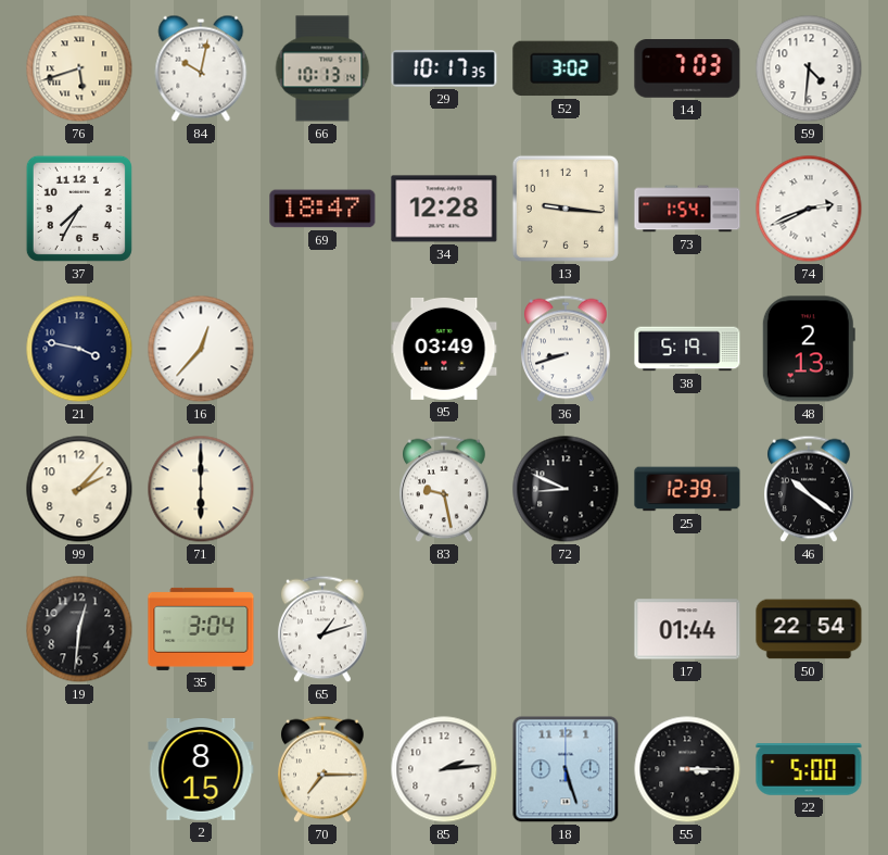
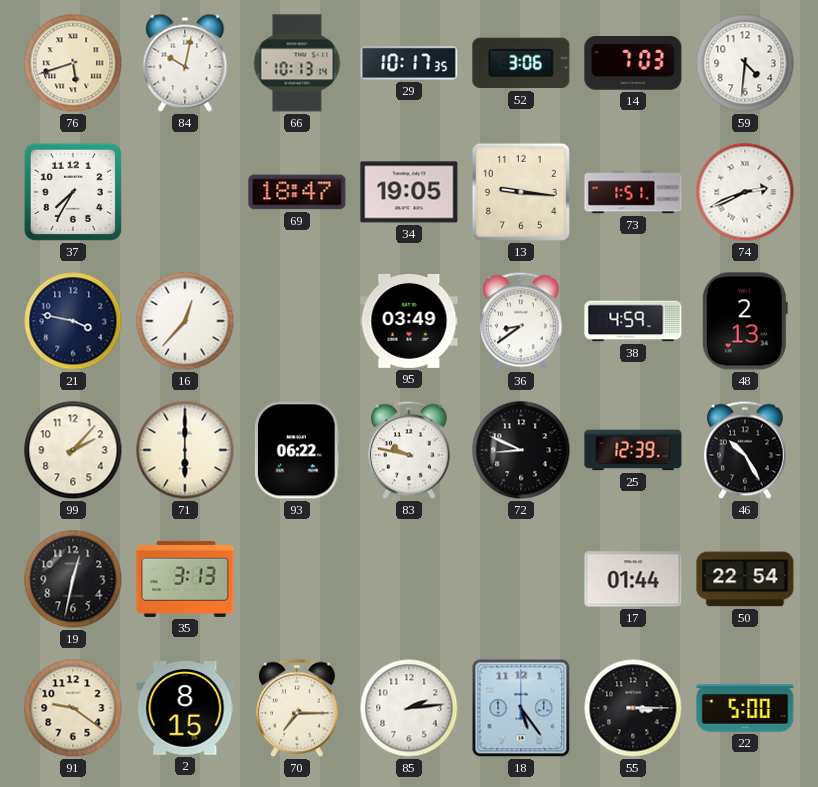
52: 3:02 -> 3:06
34: 12:28 -> 19:05
73: 1:54 -> 1:51
36: 8:42 -> 8:39
38: 5:19 -> 4:59
93: none -> 06:22
83: 9:28 -> 9:47
46: 10:21 -> 10:25
19: 12:31 -> 12:32
35: 3:04 -> 3:13
65: 1:12 -> none
91: none -> 9:21
18: 5:27 -> 5:24
